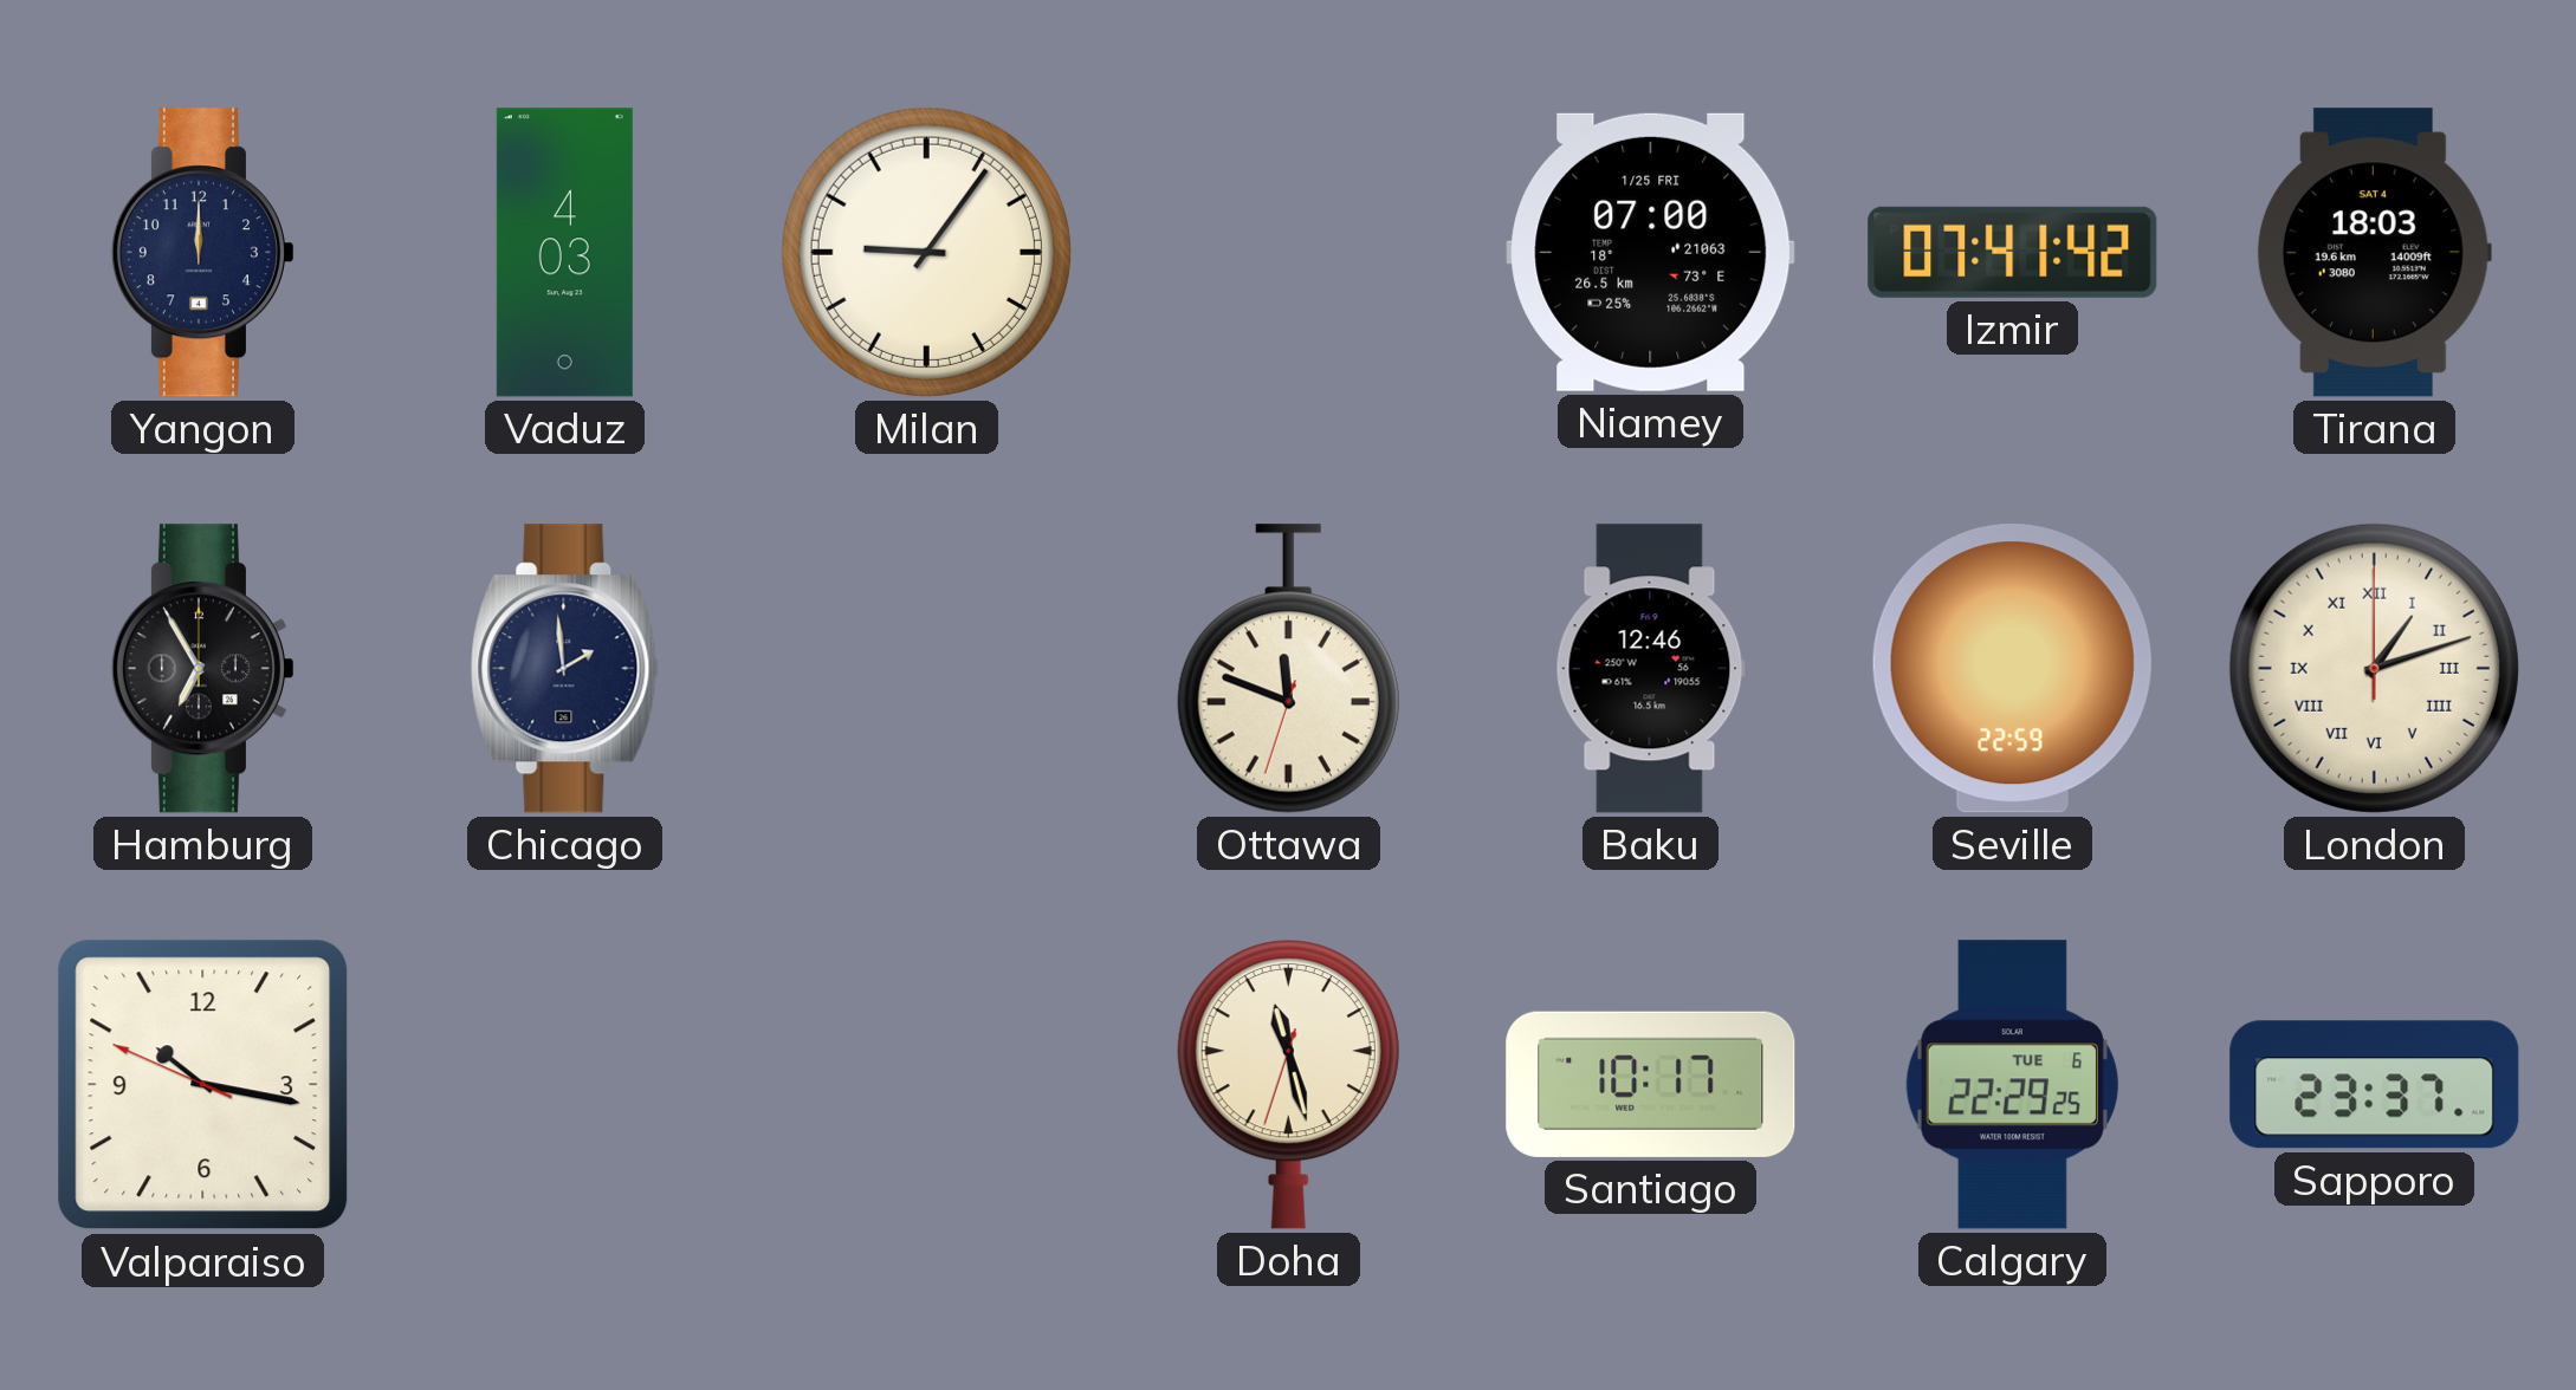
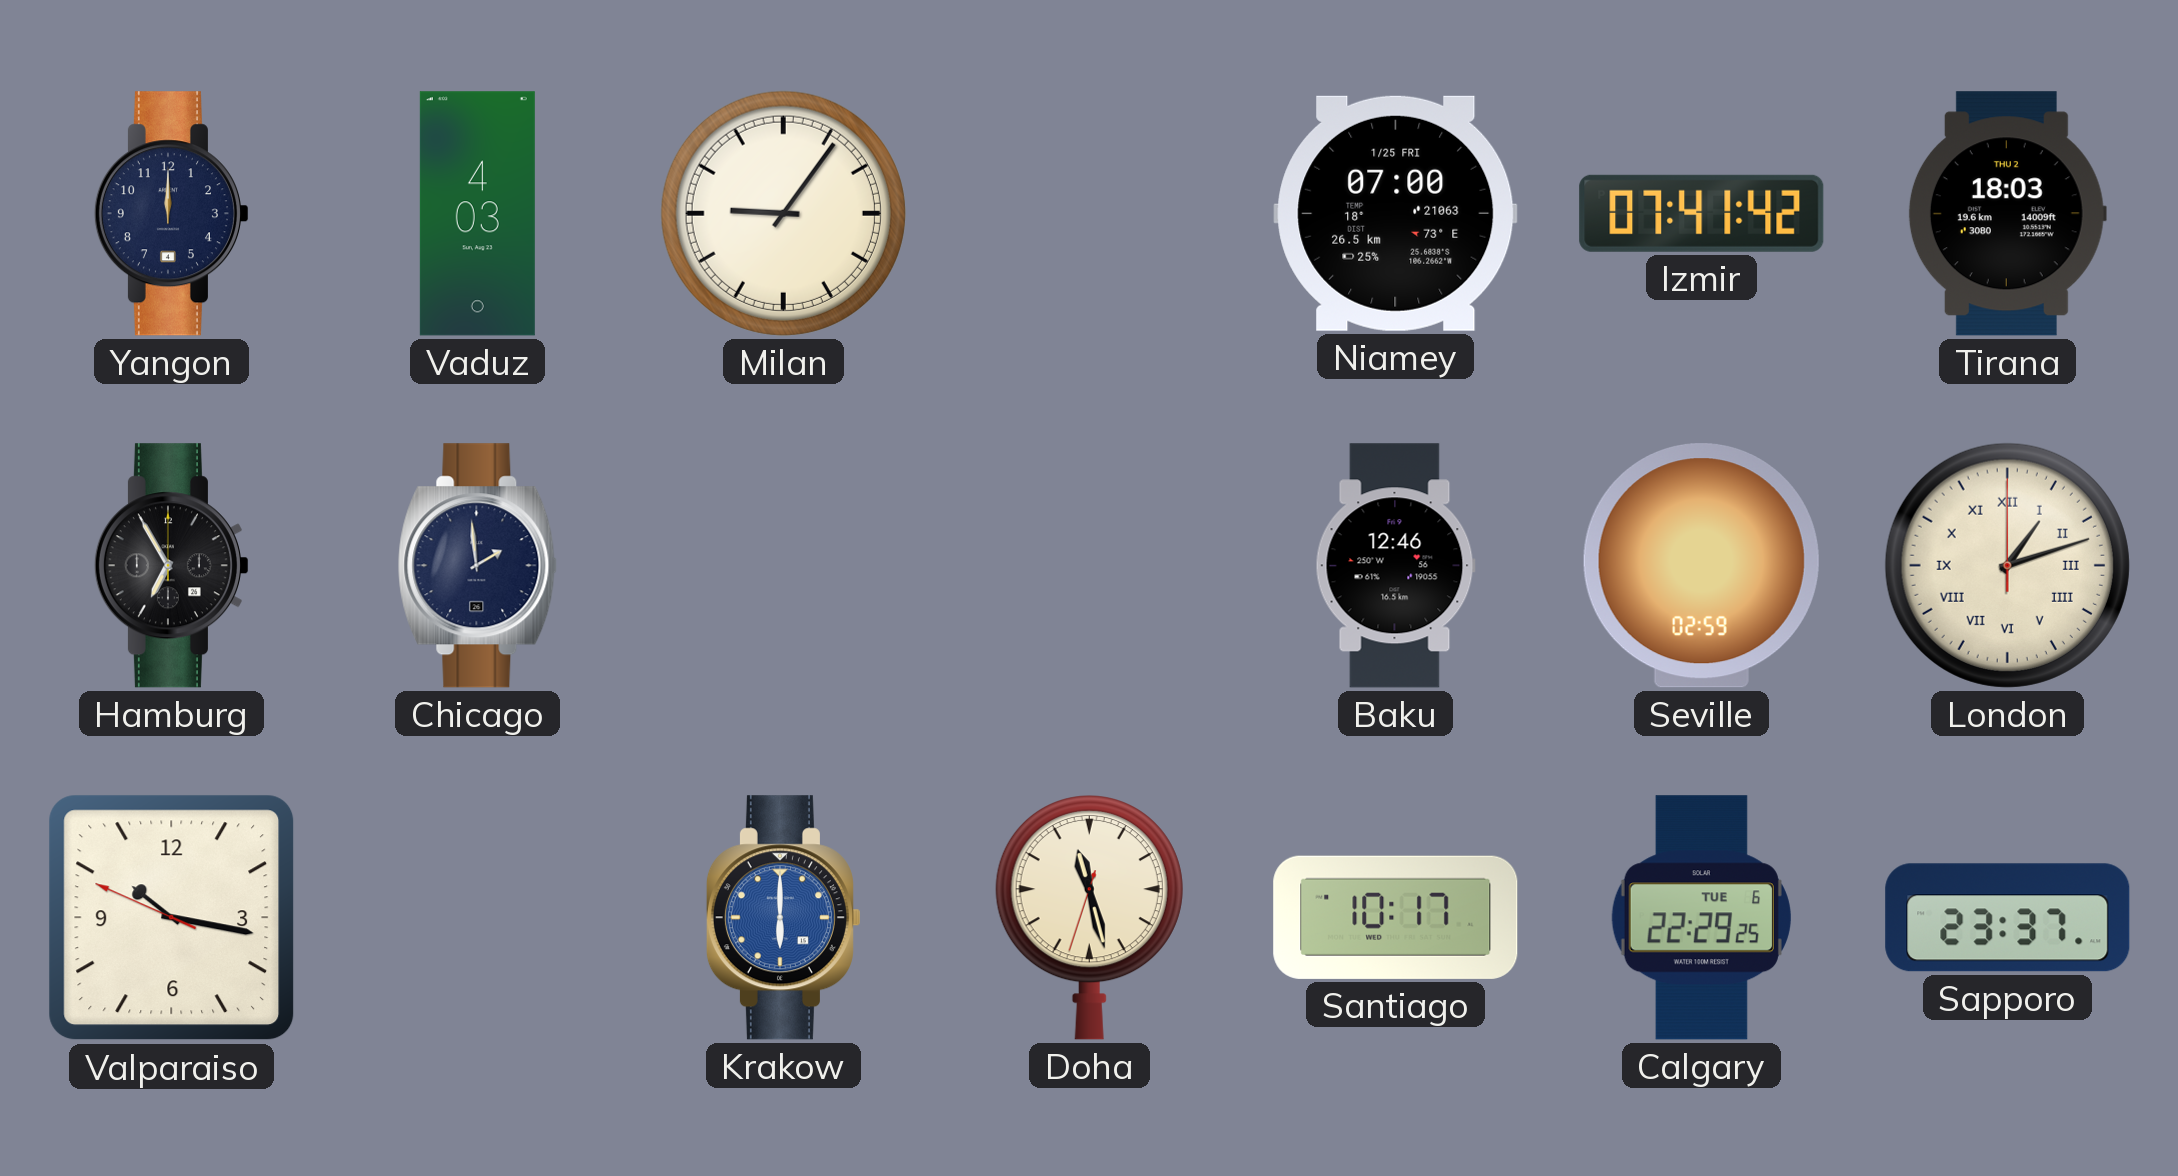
Tirana date: SAT 4 -> THU 2
Ottawa: 11:48 -> none
Seville: 22:59 -> 02:59
Krakow: none -> 6:00
